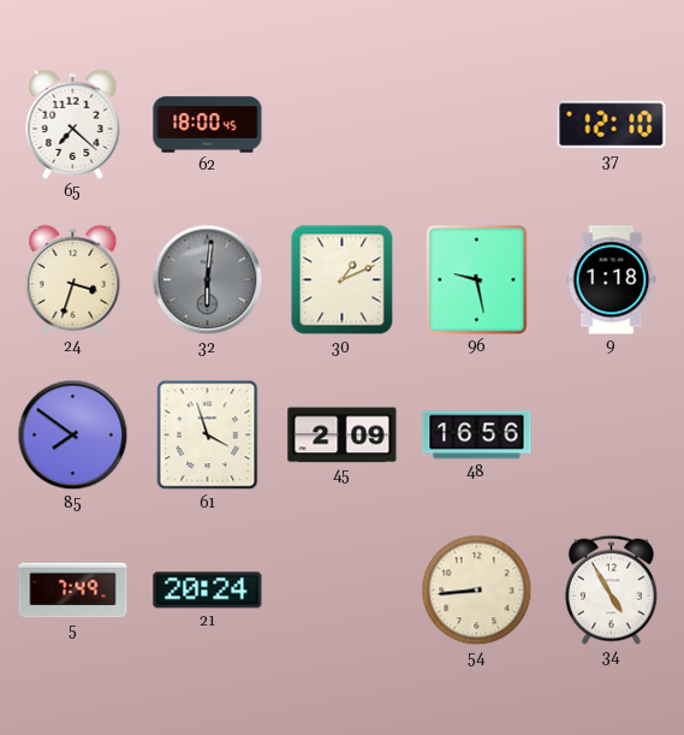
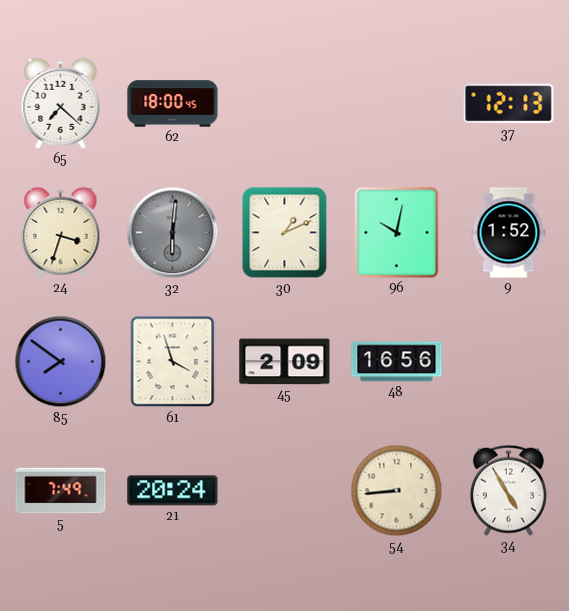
37: 12:10 -> 12:13
96: 9:28 -> 10:02
9: 1:18 -> 1:52
